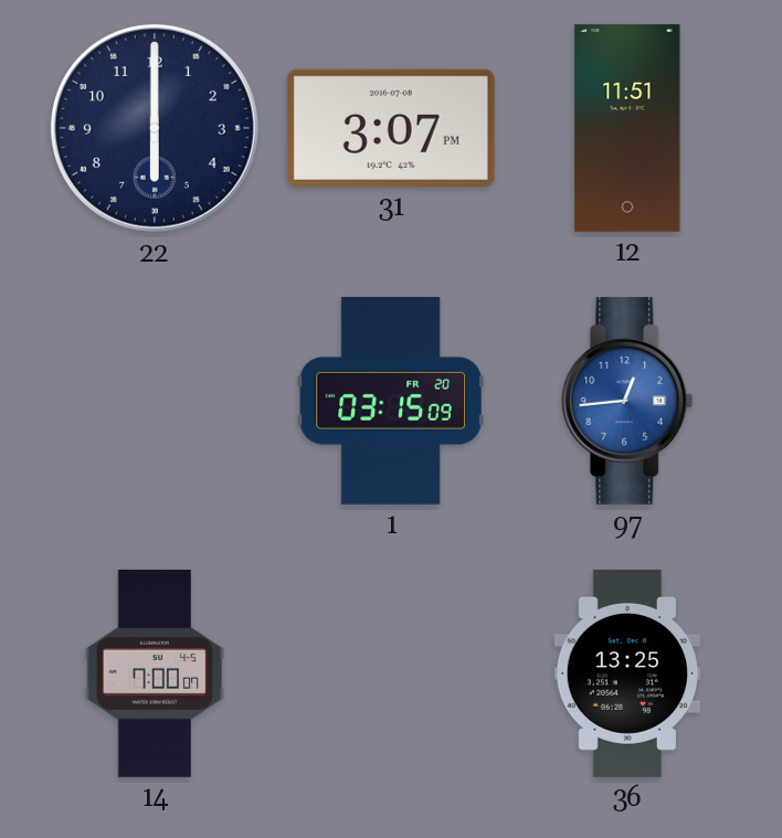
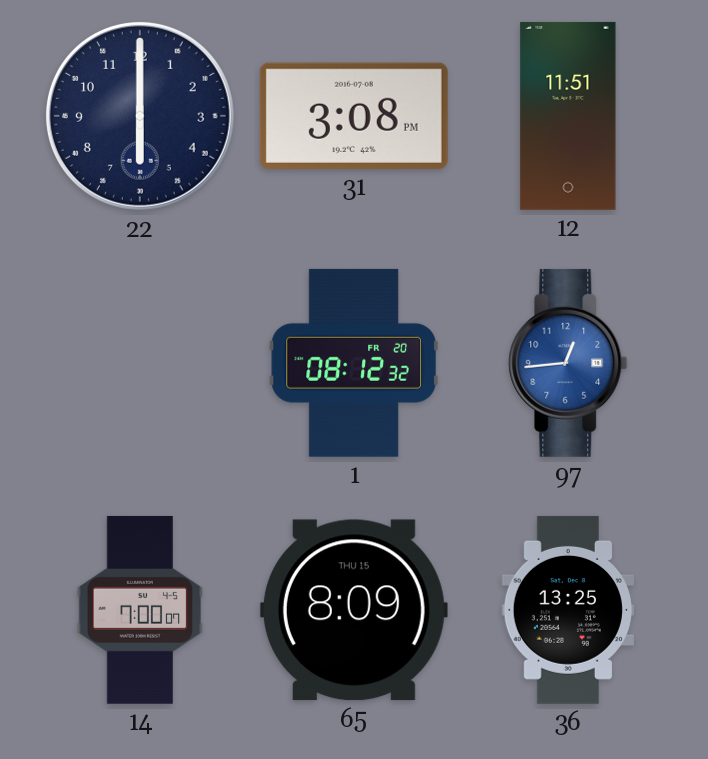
31: 3:07 -> 3:08
1: 03:15 -> 08:12
65: none -> 8:09
